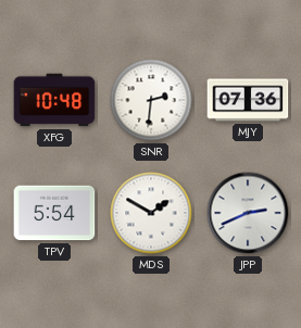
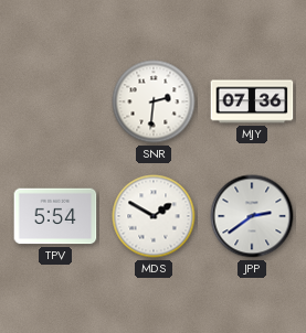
XFG: 10:48 -> none
JPP: 2:41 -> 2:39
